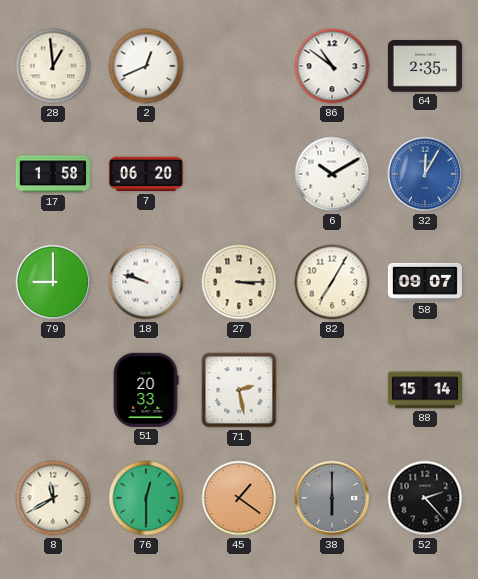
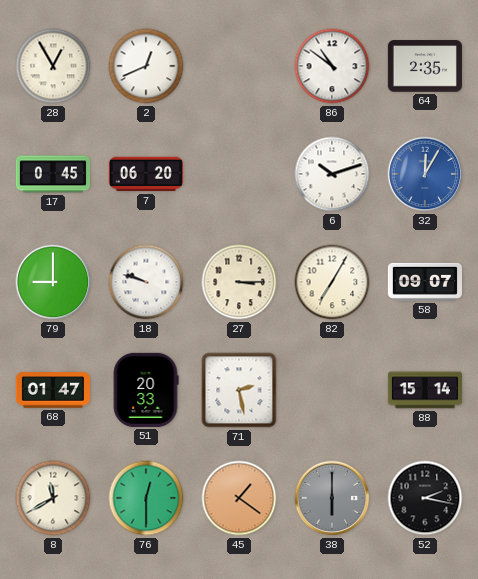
28: 12:59 -> 12:55
17: 1:58 -> 0:45
6: 10:10 -> 10:12
68: none -> 01:47
52: 2:23 -> 2:17
